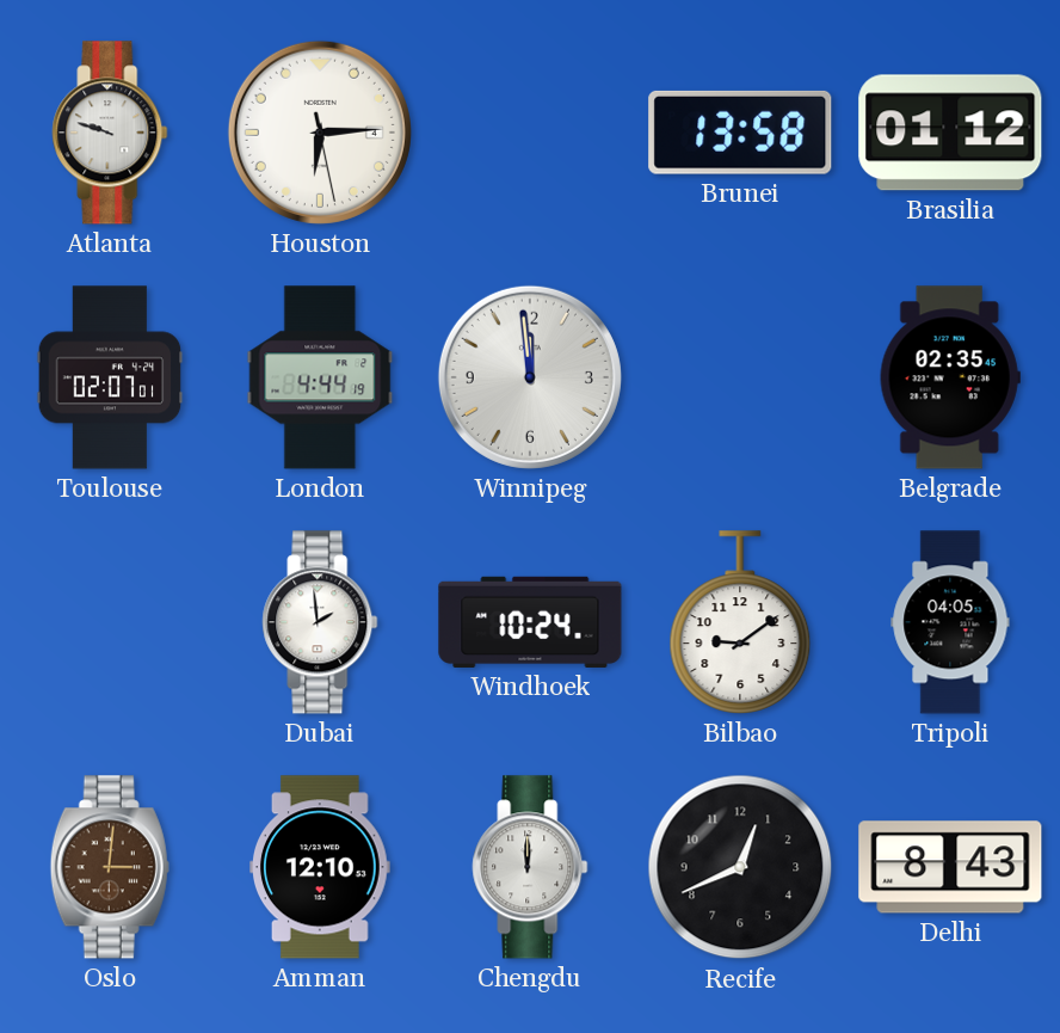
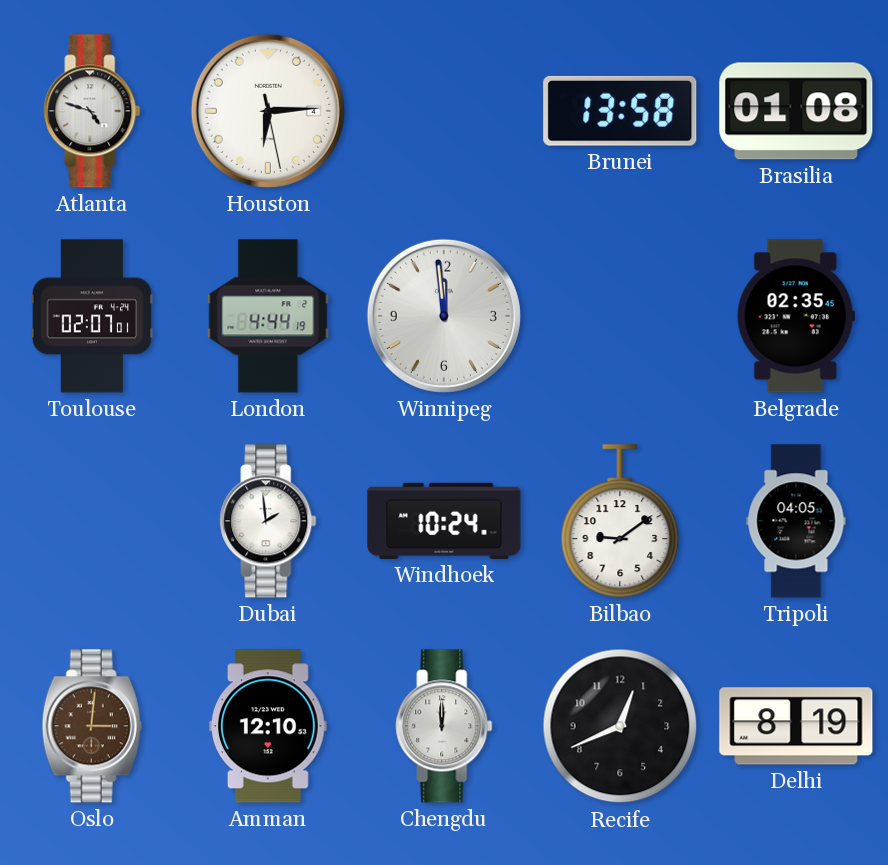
Atlanta: 9:48 -> 4:48
Brasilia: 01:12 -> 01:08
Delhi: 8:43 -> 8:19
